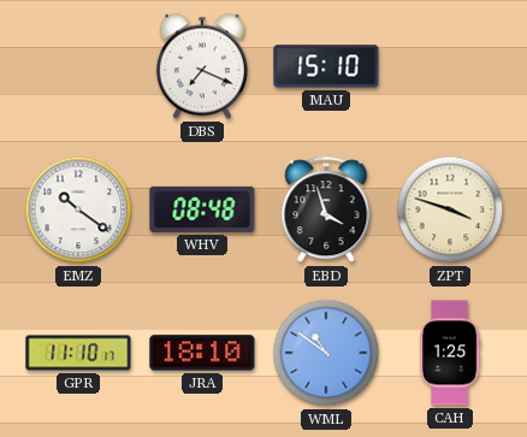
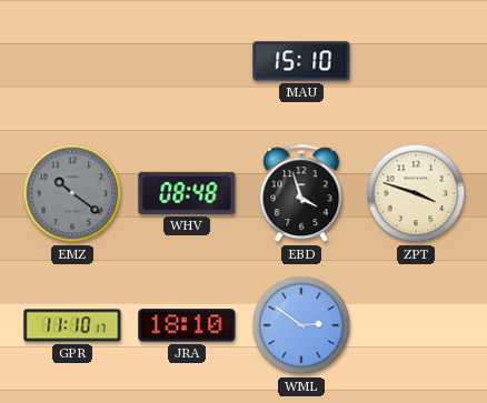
DBS: 7:19 -> none
EMZ dial: white -> grey
WML: 10:51 -> 2:51
CAH: 1:25 -> none
